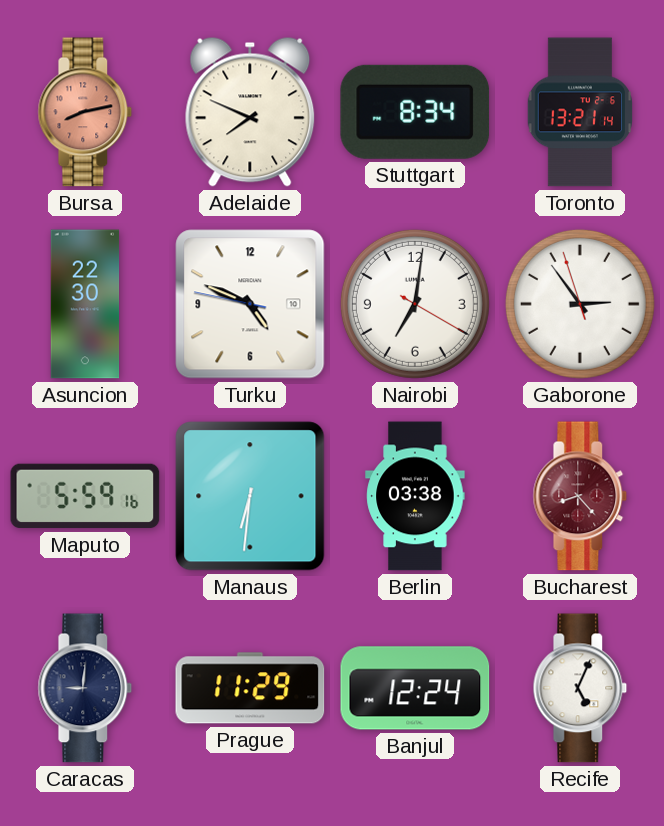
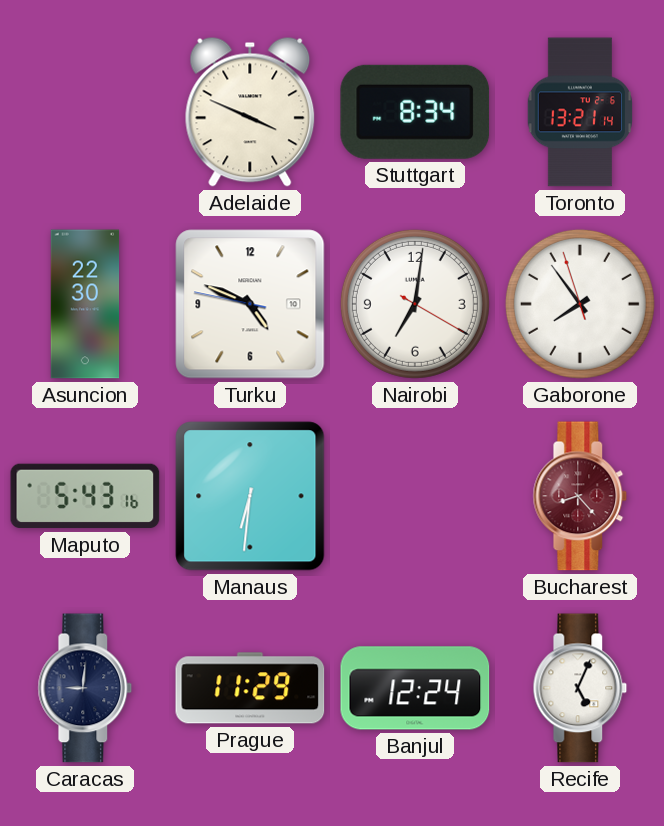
Bursa: 8:13 -> none
Adelaide: 7:49 -> 3:49
Gaborone: 2:53 -> 7:53
Maputo: 5:59 -> 5:43
Berlin: 03:38 -> none
